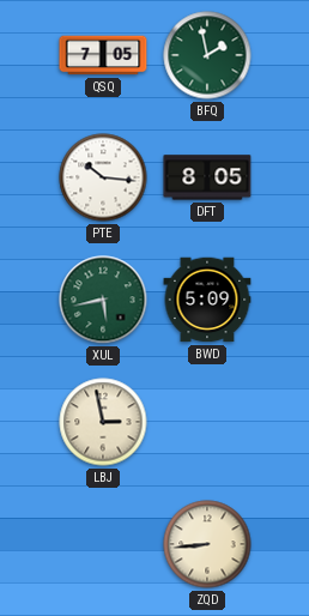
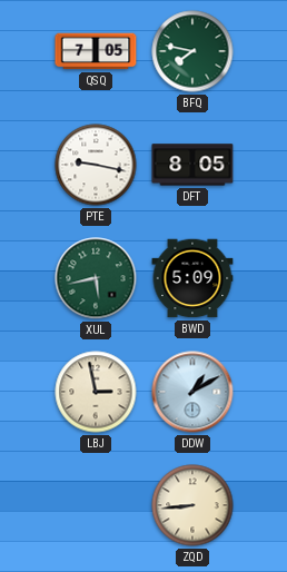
BFQ: 1:58 -> 7:47
PTE: 10:16 -> 9:17
DDW: none -> 1:10
